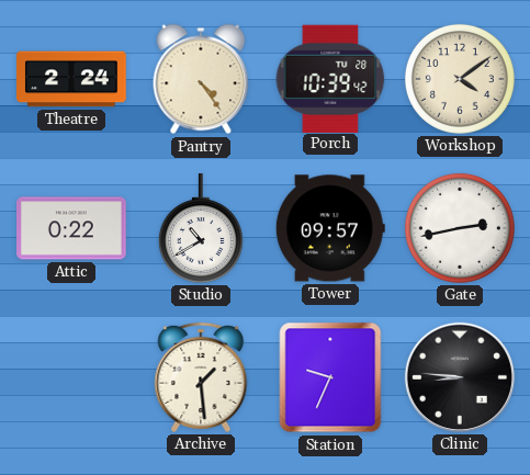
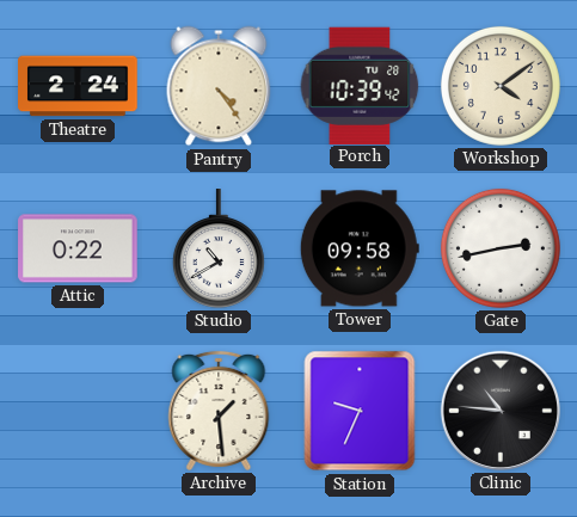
Tower: 09:57 -> 09:58
Clinic: 8:46 -> 10:46
